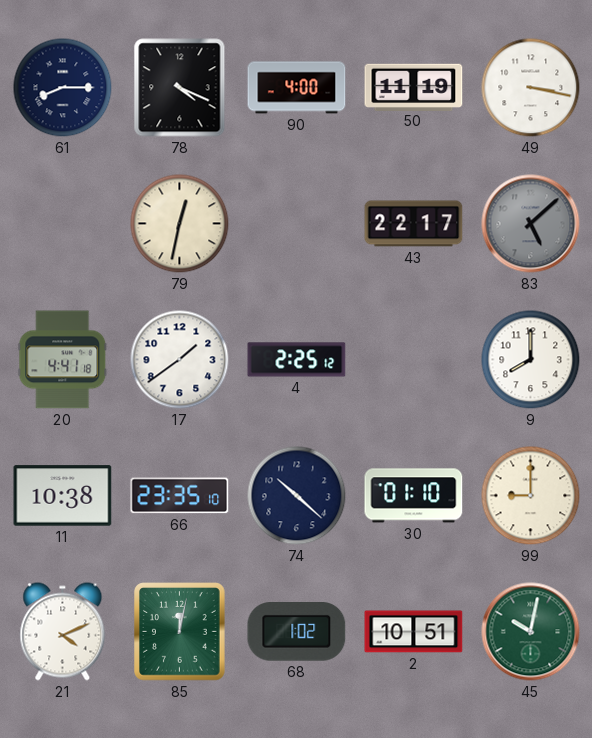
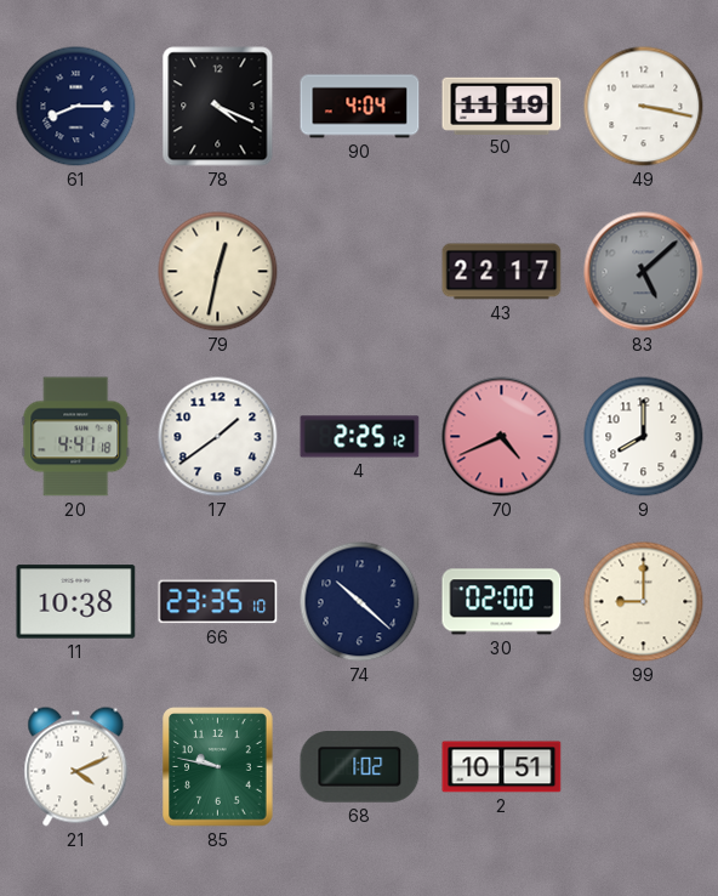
90: 4:00 -> 4:04
70: none -> 4:41
30: 01:10 -> 02:00
85: 12:02 -> 9:47
45: 10:02 -> none
